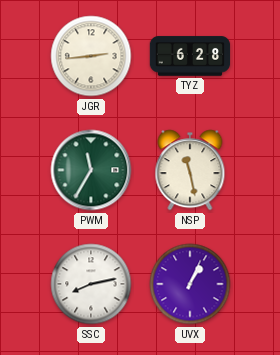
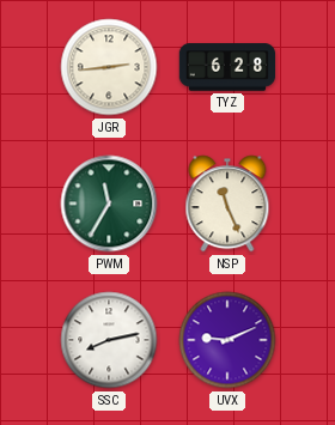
NSP: 11:28 -> 11:26
UVX: 1:04 -> 9:11
